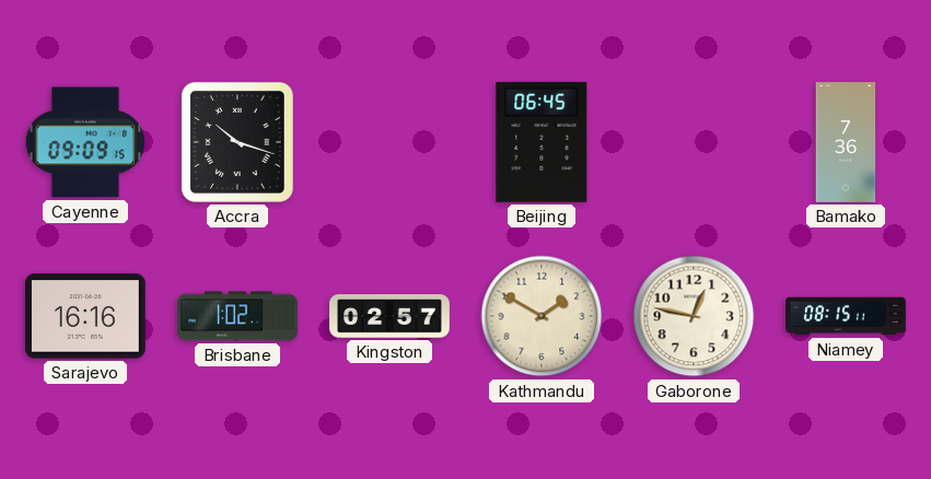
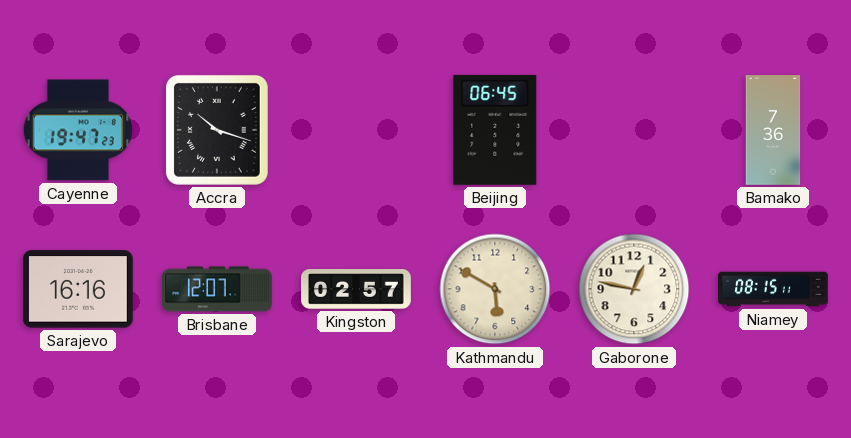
Cayenne: 09:09 -> 19:47
Brisbane: 1:02 -> 12:07
Kathmandu: 1:50 -> 5:50
